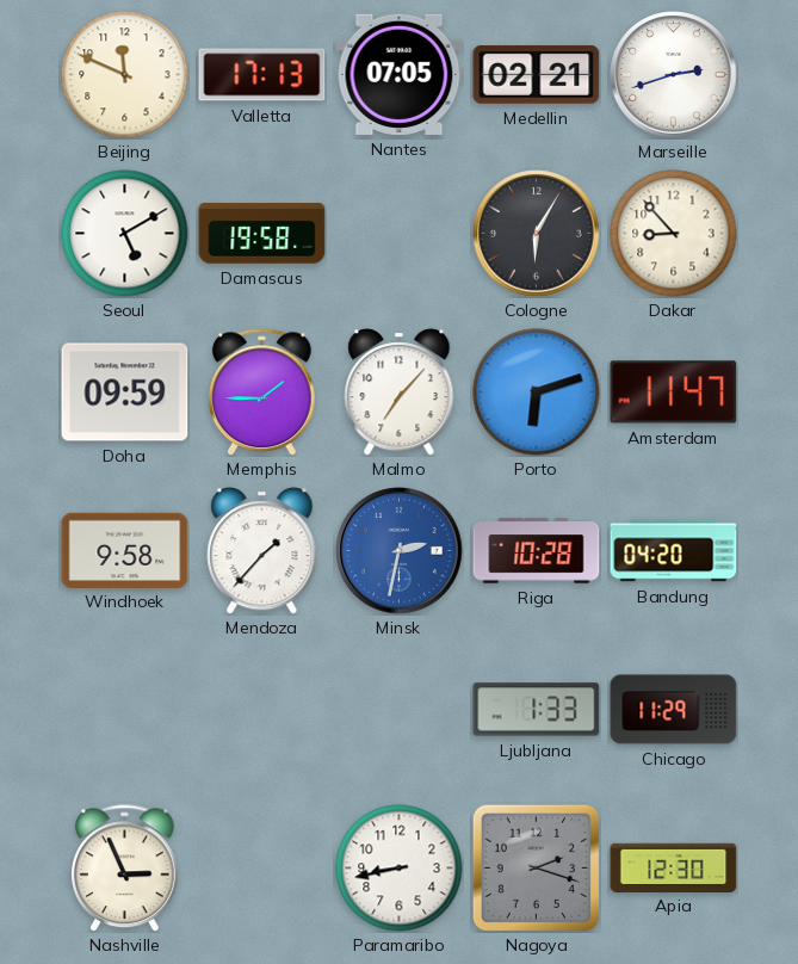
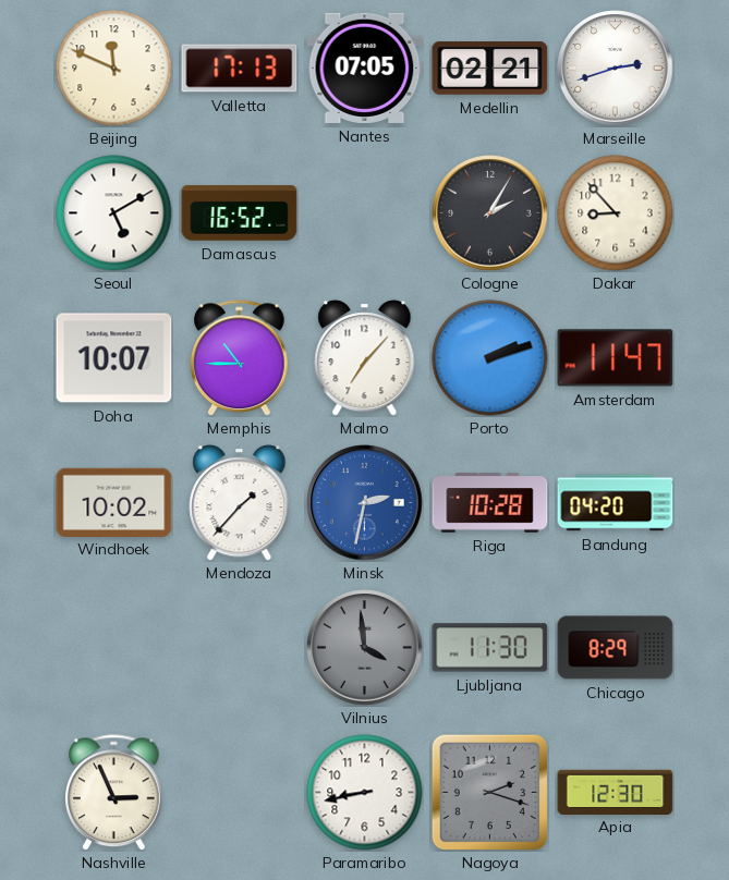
Damascus: 19:58 -> 16:52
Cologne: 6:05 -> 2:05
Doha: 09:59 -> 10:07
Memphis: 1:45 -> 10:45
Porto: 6:12 -> 2:12
Windhoek: 9:58 -> 10:02
Vilnius: none -> 3:59
Ljubljana: 1:33 -> 11:30
Chicago: 11:29 -> 8:29
